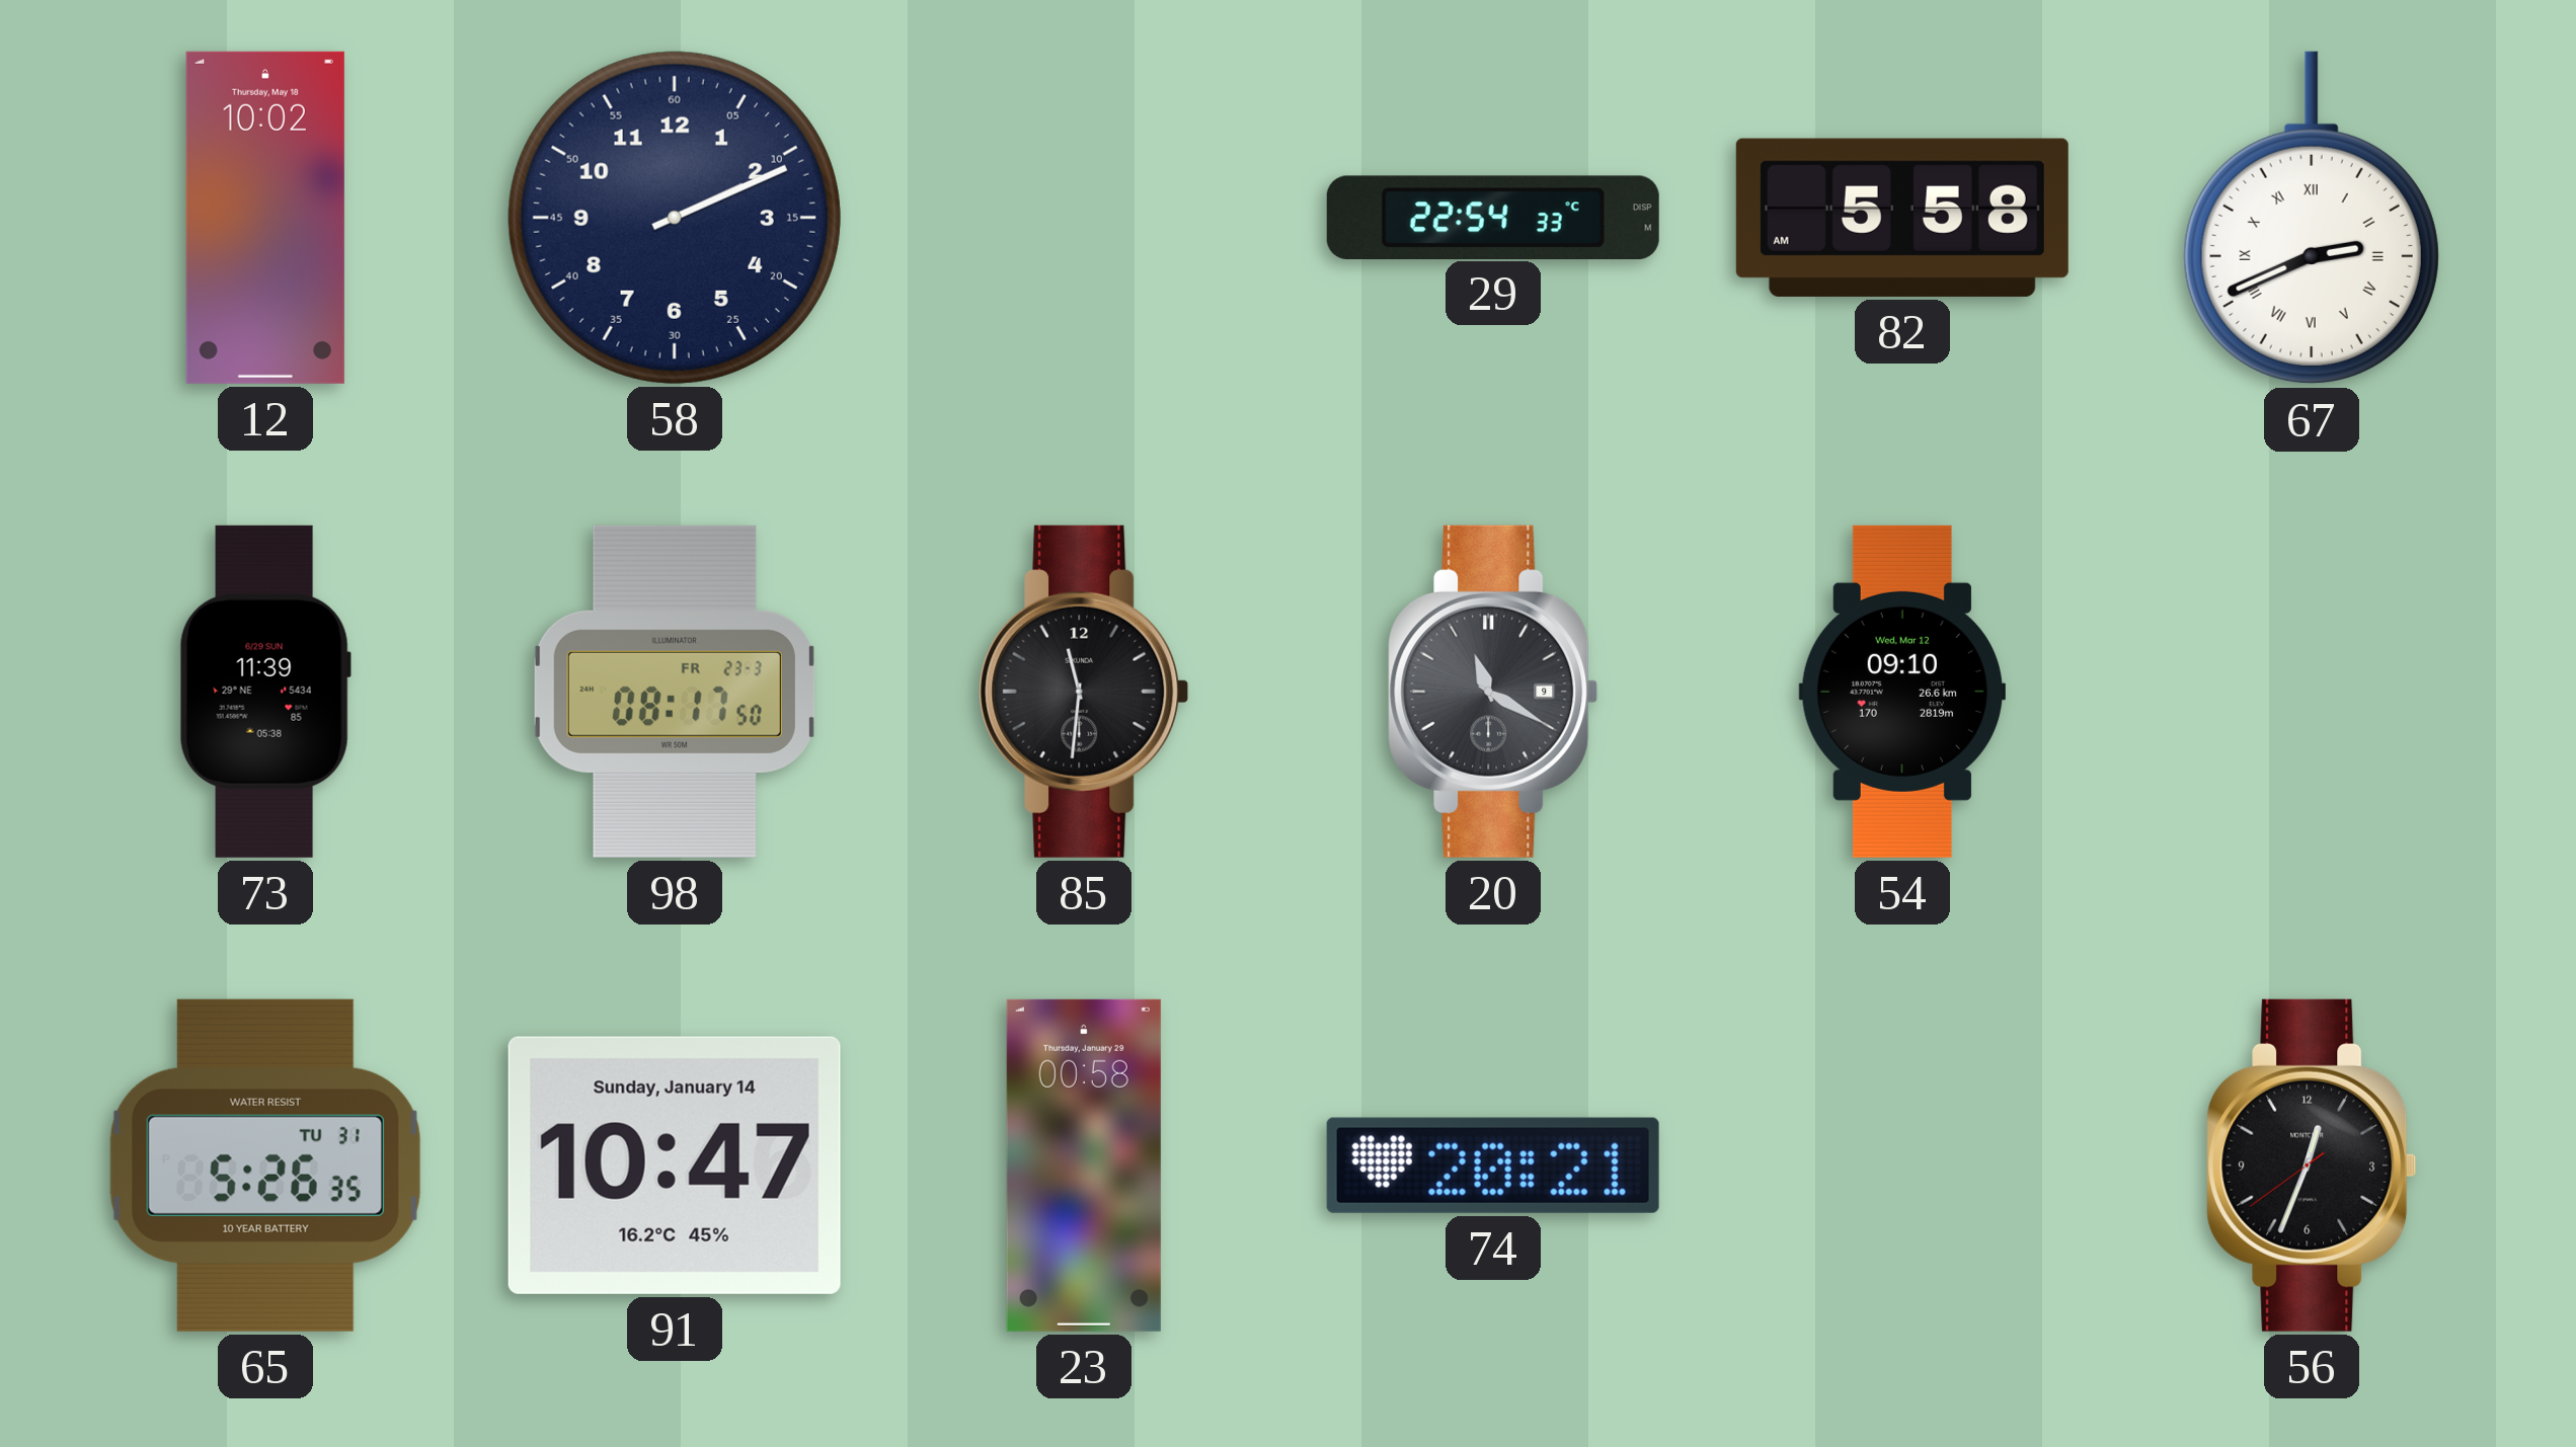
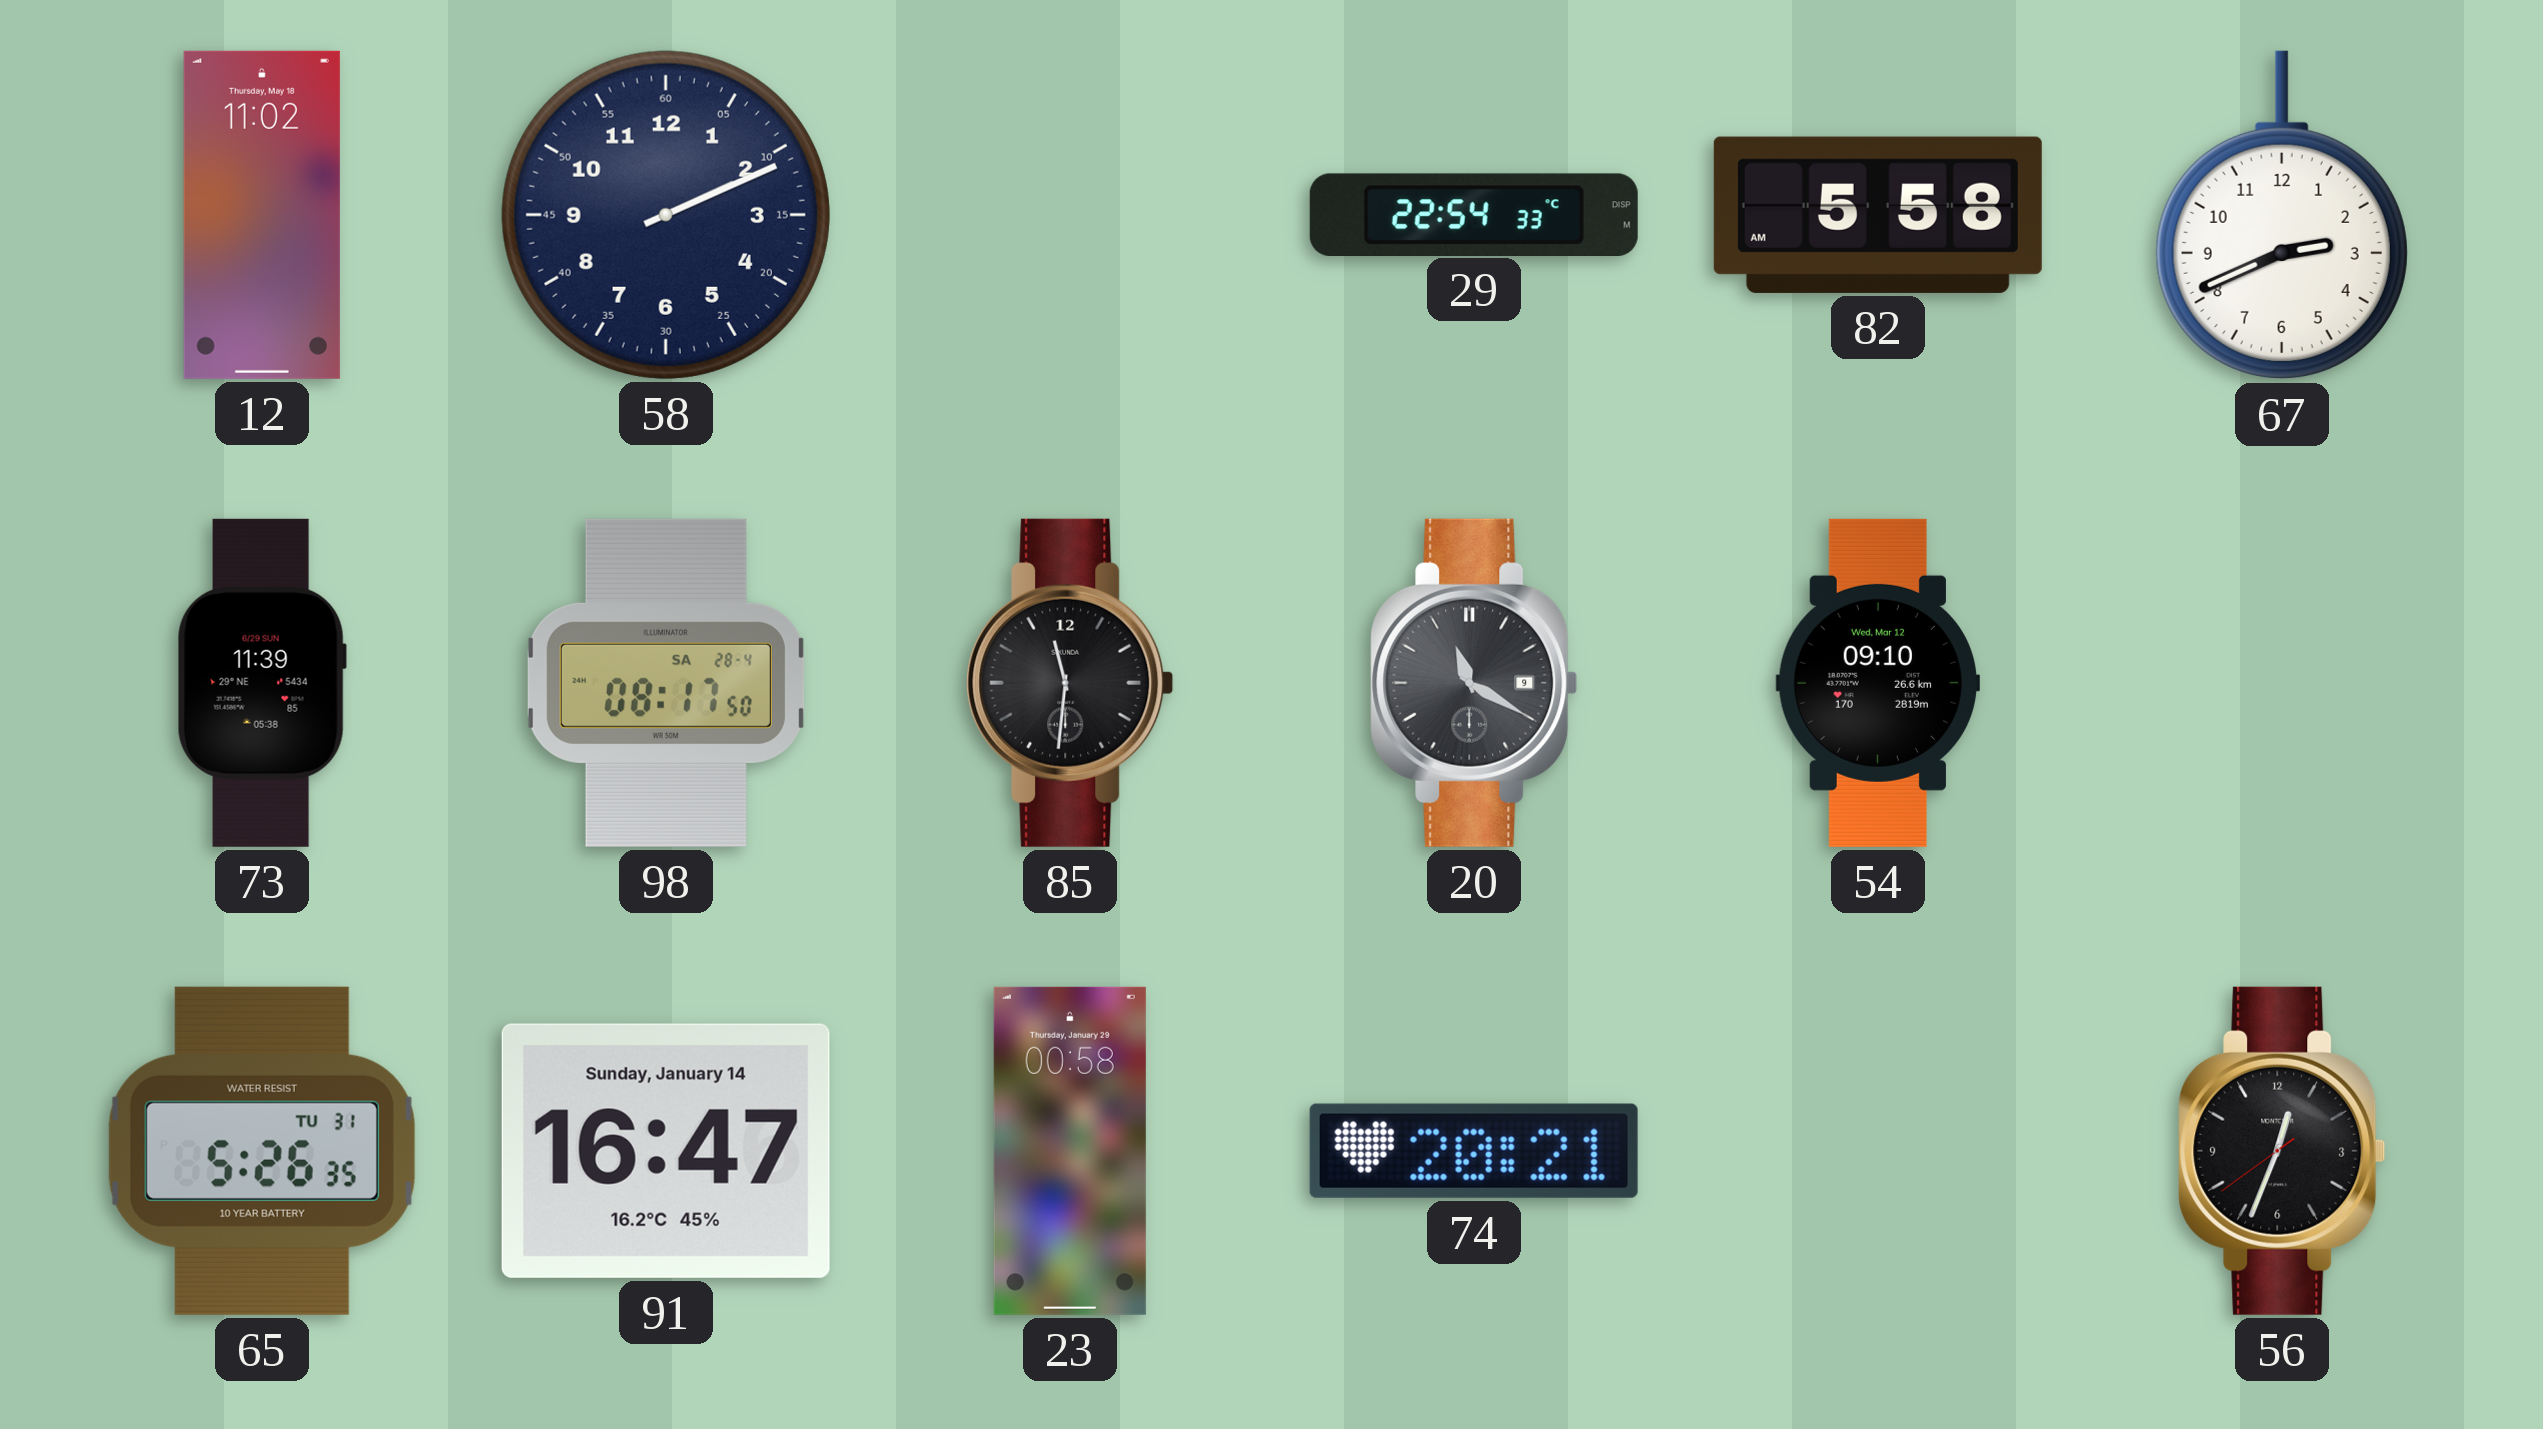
12: 10:02 -> 11:02
67 numerals: Roman -> Arabic
98 date: FR 23-3 -> SA 28-4
91: 10:47 -> 16:47
